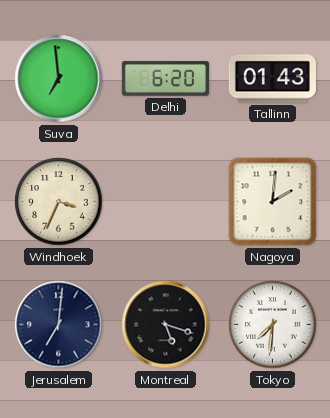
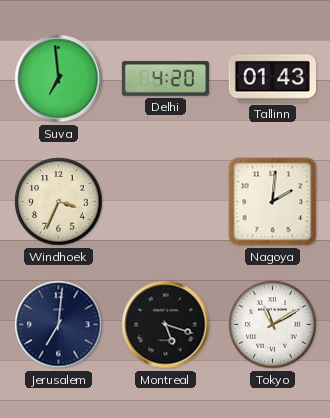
Delhi: 6:20 -> 4:20
Tokyo: 7:31 -> 11:10
